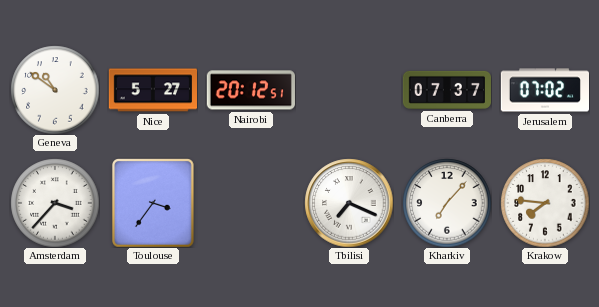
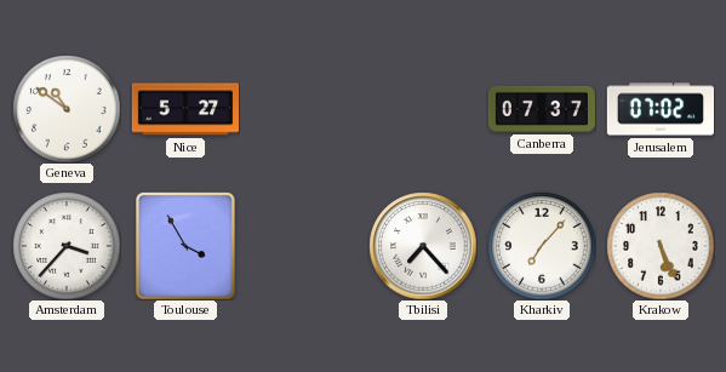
Nairobi: 20:12 -> none
Toulouse: 3:36 -> 3:55
Tbilisi: 7:19 -> 7:23
Krakow: 7:46 -> 5:26
